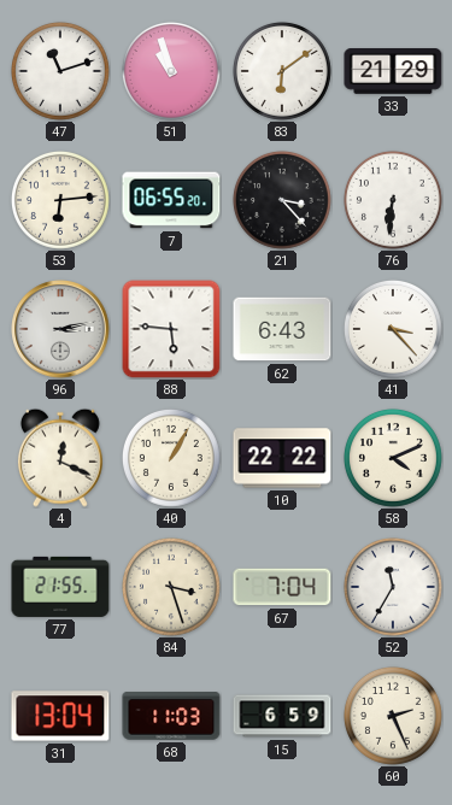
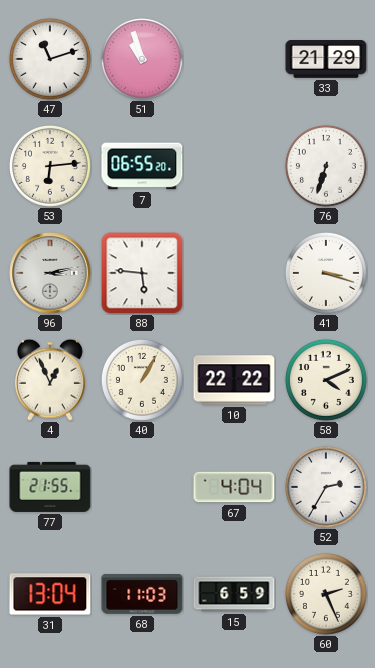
83: 6:09 -> none
21: 3:23 -> none
76: 6:31 -> 6:33
62: 6:43 -> none
41: 3:23 -> 3:18
4: 12:19 -> 12:56
84: 3:27 -> none
67: 7:04 -> 4:04
52: 11:35 -> 2:35
